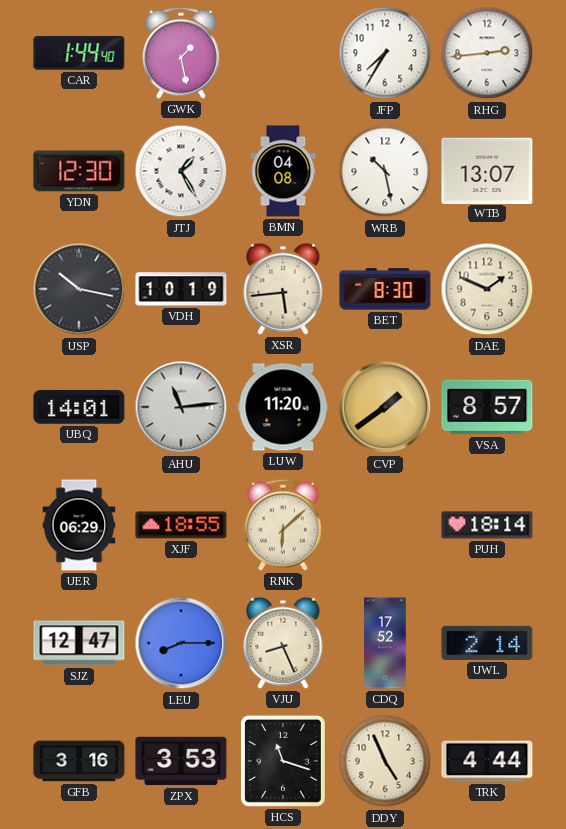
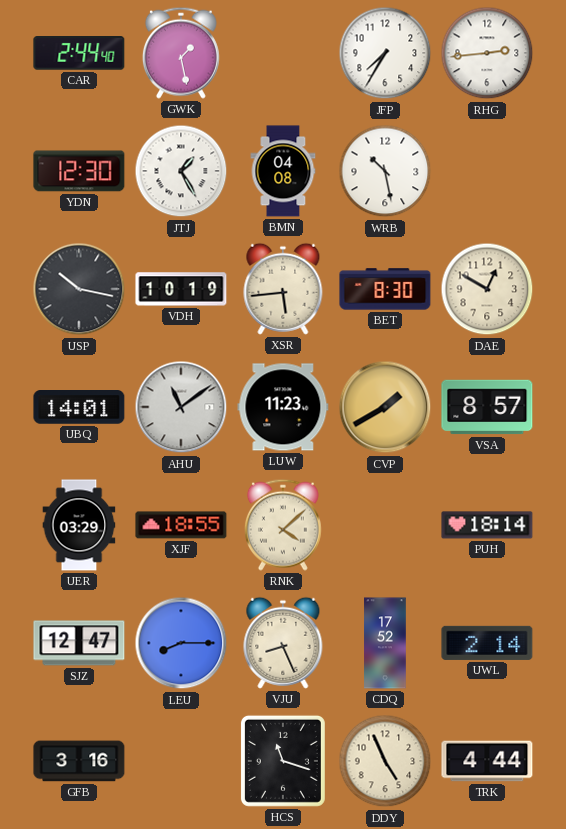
CAR: 1:44 -> 2:44
WTB: 13:07 -> none
DAE: 1:49 -> 12:50
AHU: 11:14 -> 11:09
LUW: 11:20 -> 11:23
CVP: 1:39 -> 1:40
UER: 06:29 -> 03:29
RNK: 6:08 -> 4:08
ZPX: 3:53 -> none
